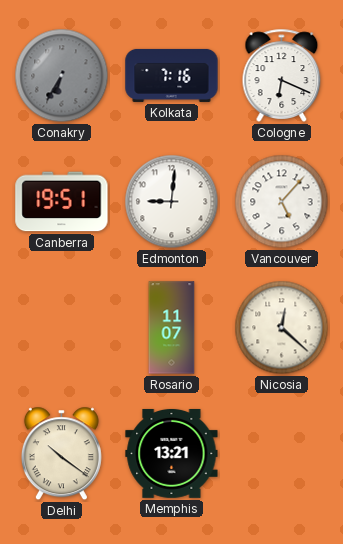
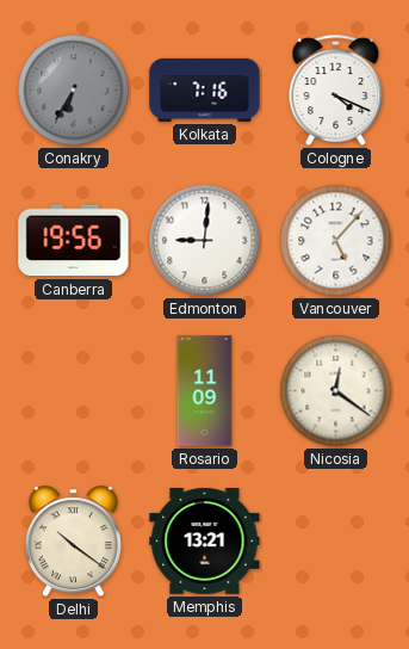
Cologne: 6:19 -> 4:19
Canberra: 19:51 -> 19:56
Rosario: 11:07 -> 11:09
Nicosia: 12:22 -> 12:21
